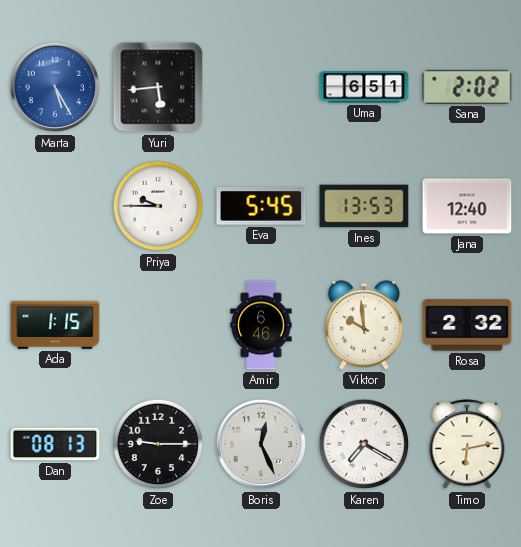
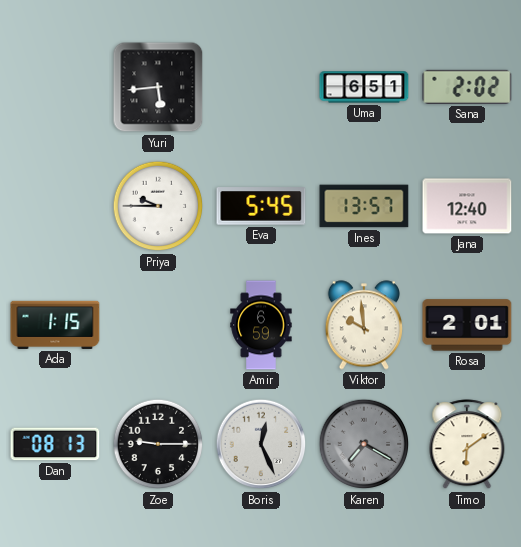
Marta: 5:25 -> none
Ines: 13:53 -> 13:57
Amir: 6:46 -> 6:59
Rosa: 2:32 -> 2:01
Karen dial: white -> grey
Timo: 6:13 -> 6:09
